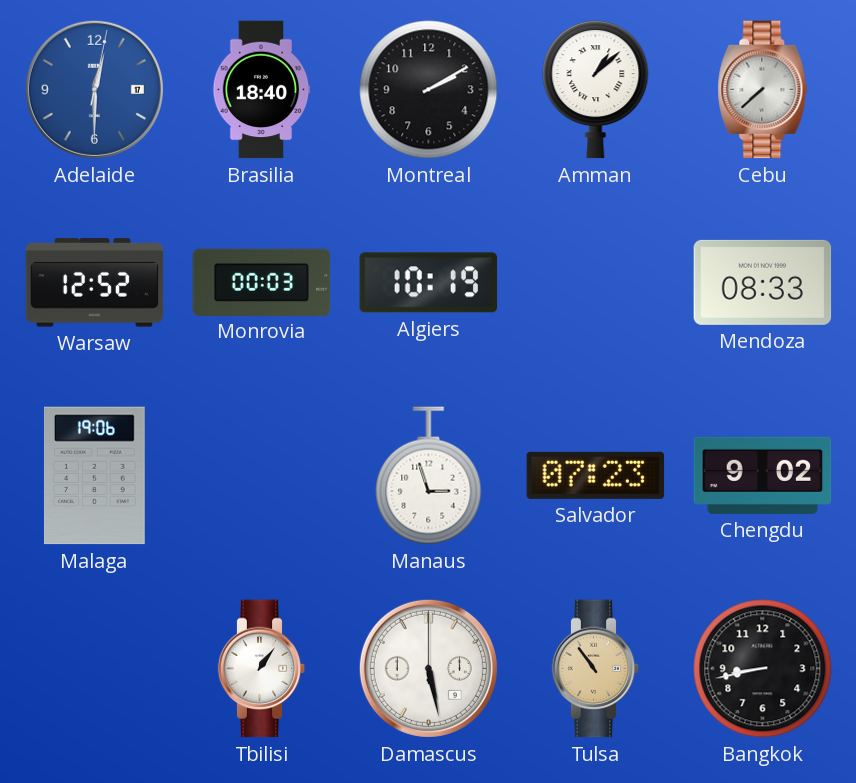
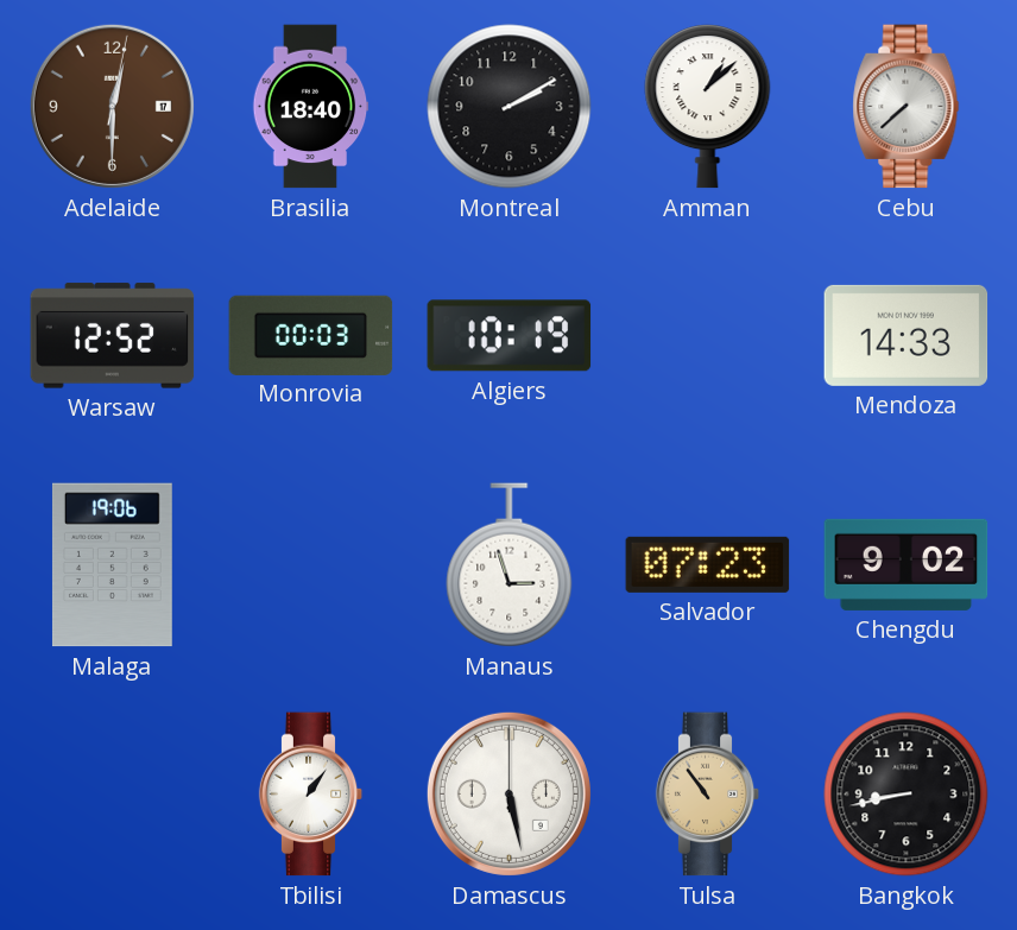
Adelaide dial: blue -> brown
Mendoza: 08:33 -> 14:33
